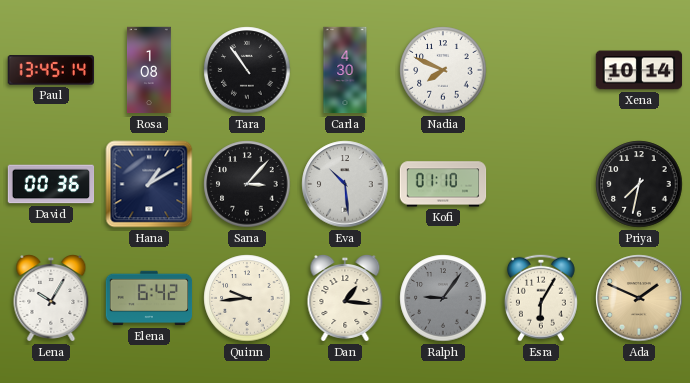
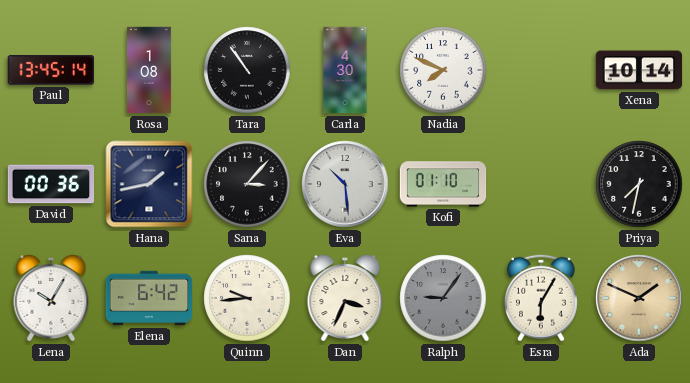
Hana: 1:10 -> 1:43
Dan: 1:16 -> 3:34
